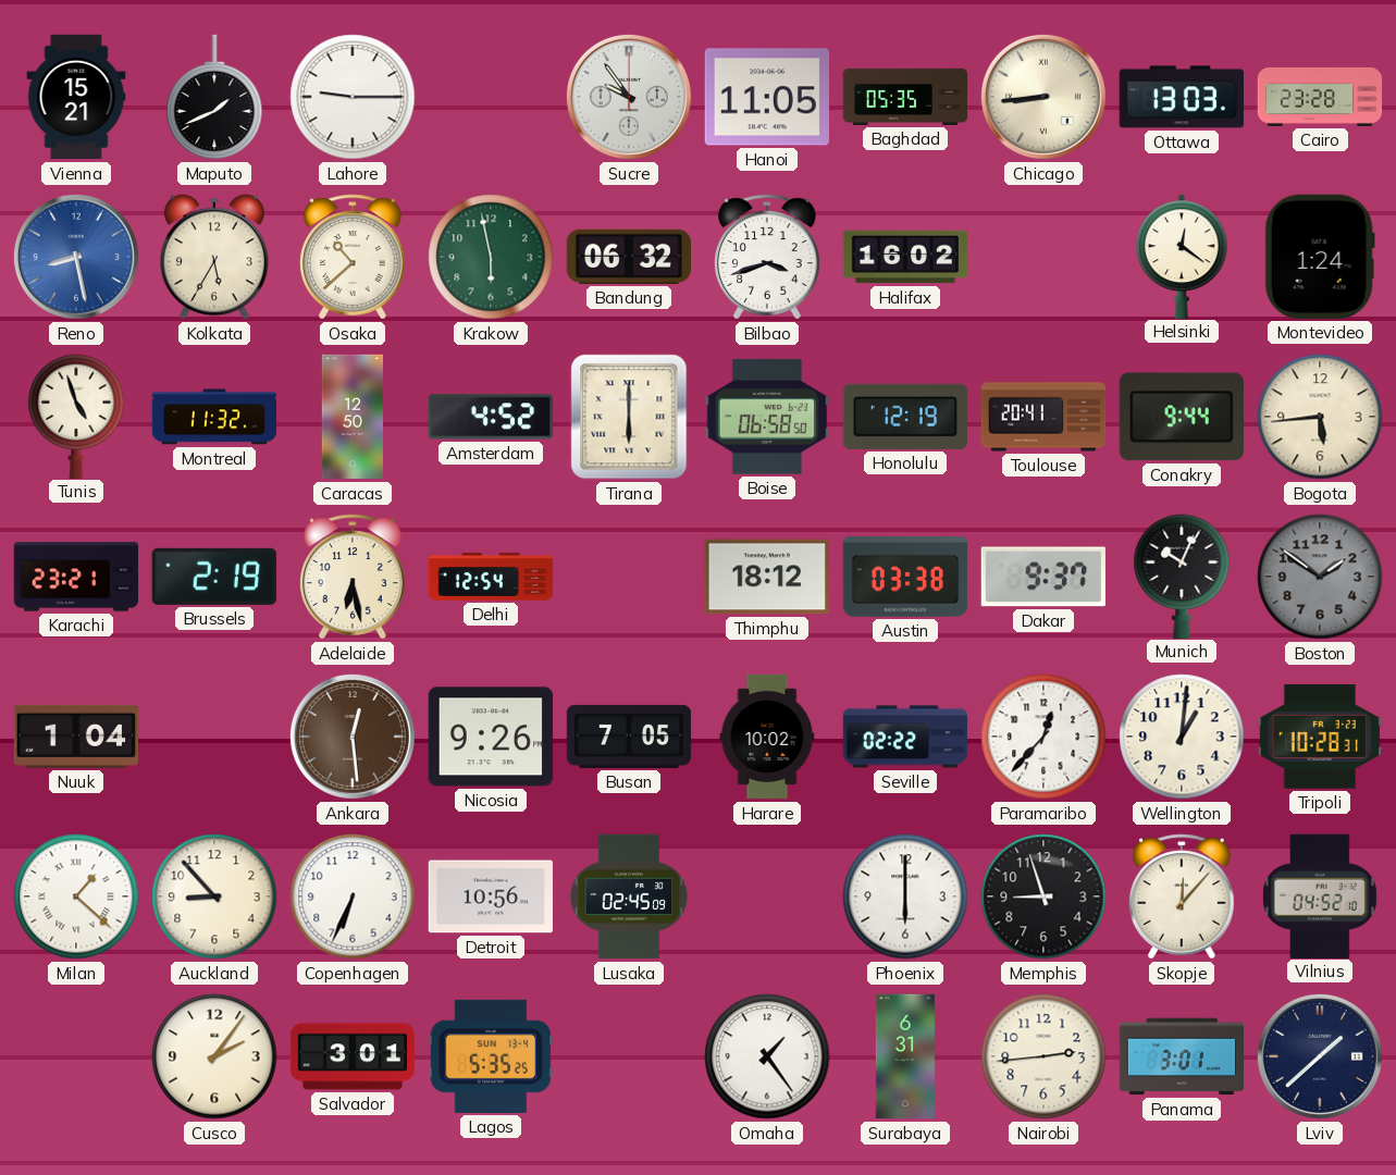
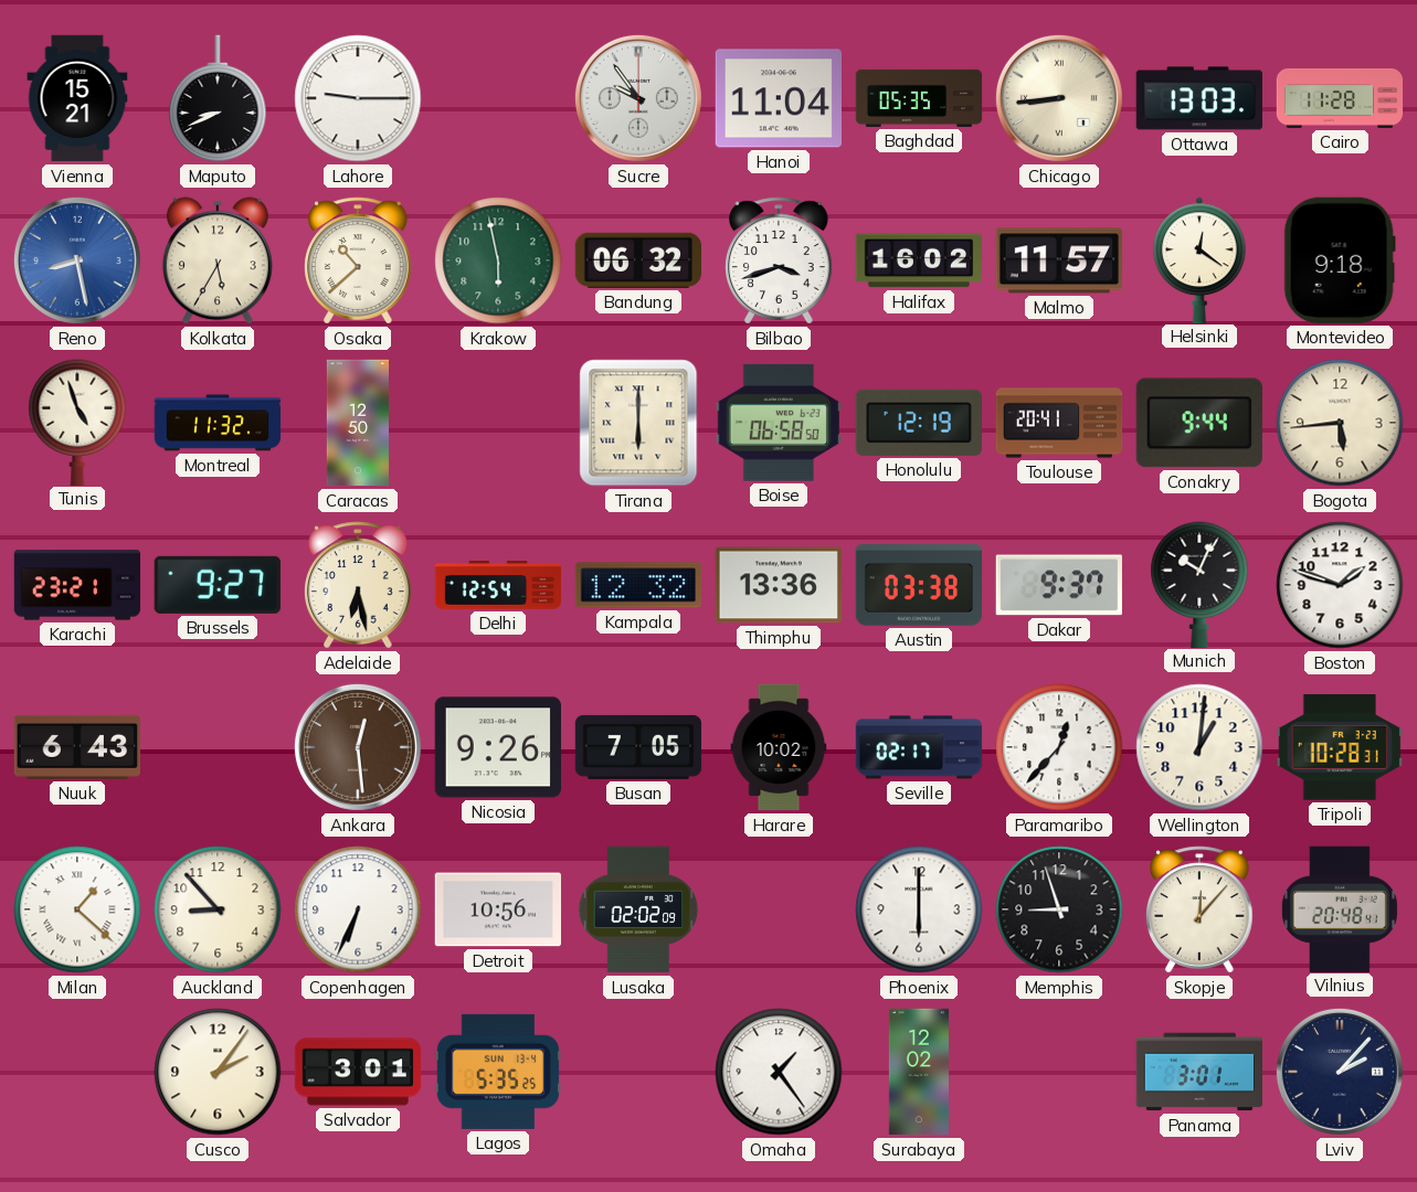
Maputo: 1:41 -> 8:41
Hanoi: 11:05 -> 11:04
Cairo: 23:28 -> 11:28
Malmo: none -> 11:57
Montevideo: 1:24 -> 9:18
Amsterdam: 4:52 -> none
Brussels: 2:19 -> 9:27
Kampala: none -> 12:32
Thimphu: 18:12 -> 13:36
Boston: 1:51 -> 1:48
Boston dial: grey -> white
Nuuk: 1:04 -> 6:43
Seville: 02:22 -> 02:17
Lusaka: 02:45 -> 02:02
Vilnius: 04:52 -> 20:48
Surabaya: 6:31 -> 12:02
Nairobi: 2:44 -> none
Lviv: 1:38 -> 2:07
